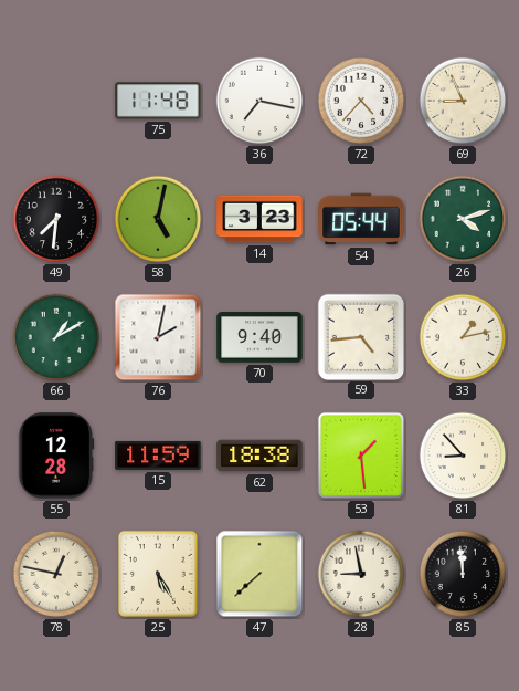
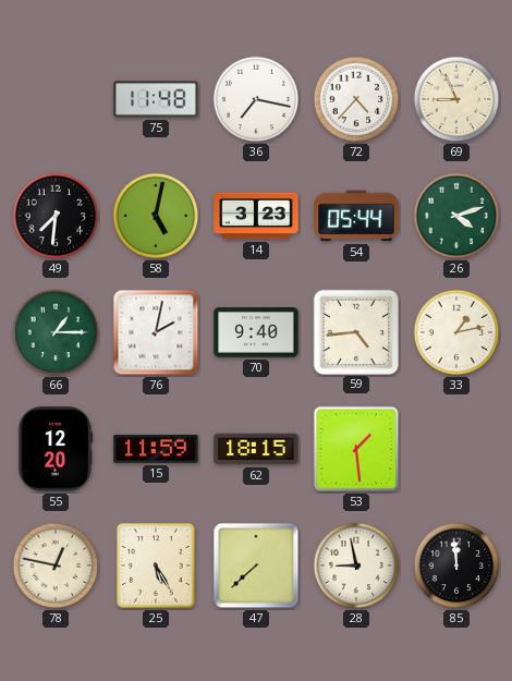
66: 1:10 -> 1:15
55: 12:28 -> 12:20
62: 18:38 -> 18:15
81: 8:53 -> none
